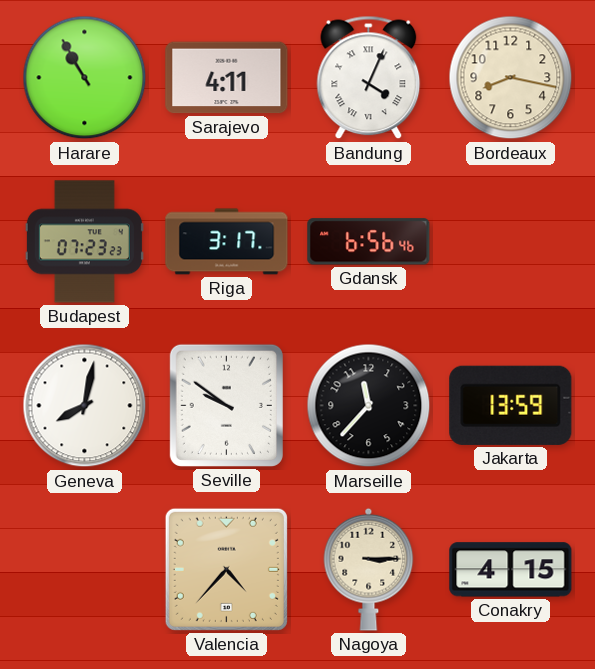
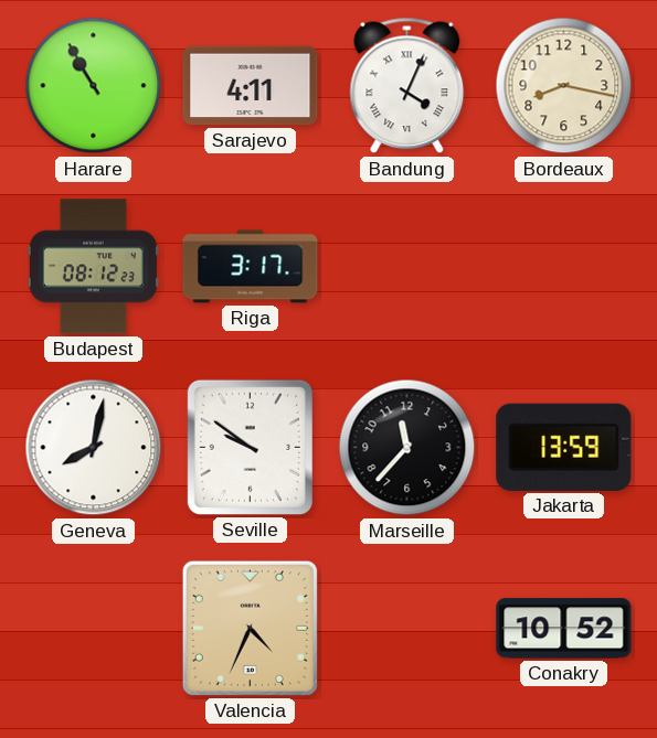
Budapest: 07:23 -> 08:12
Gdansk: 6:56 -> none
Valencia: 4:37 -> 4:34
Nagoya: 3:15 -> none
Conakry: 4:15 -> 10:52
